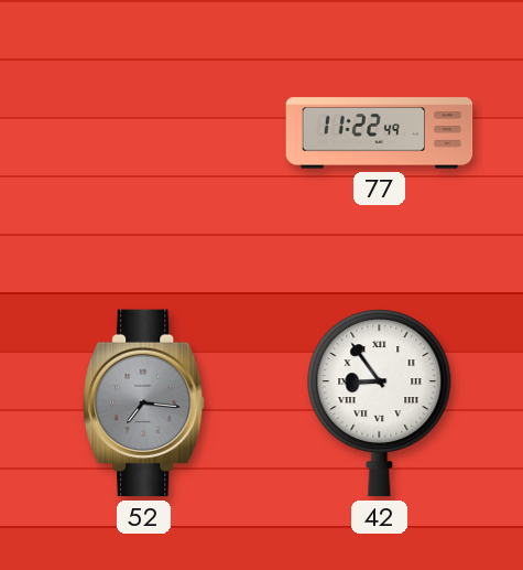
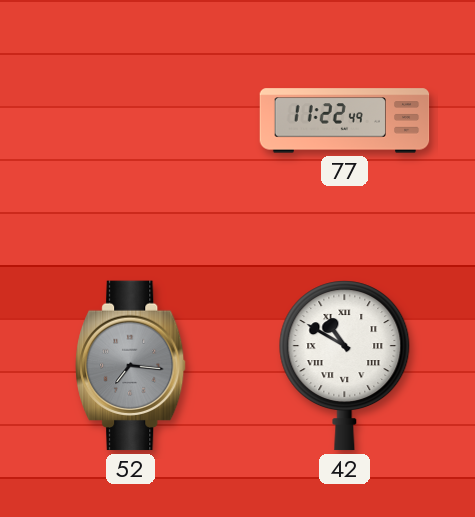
42: 8:54 -> 10:50
